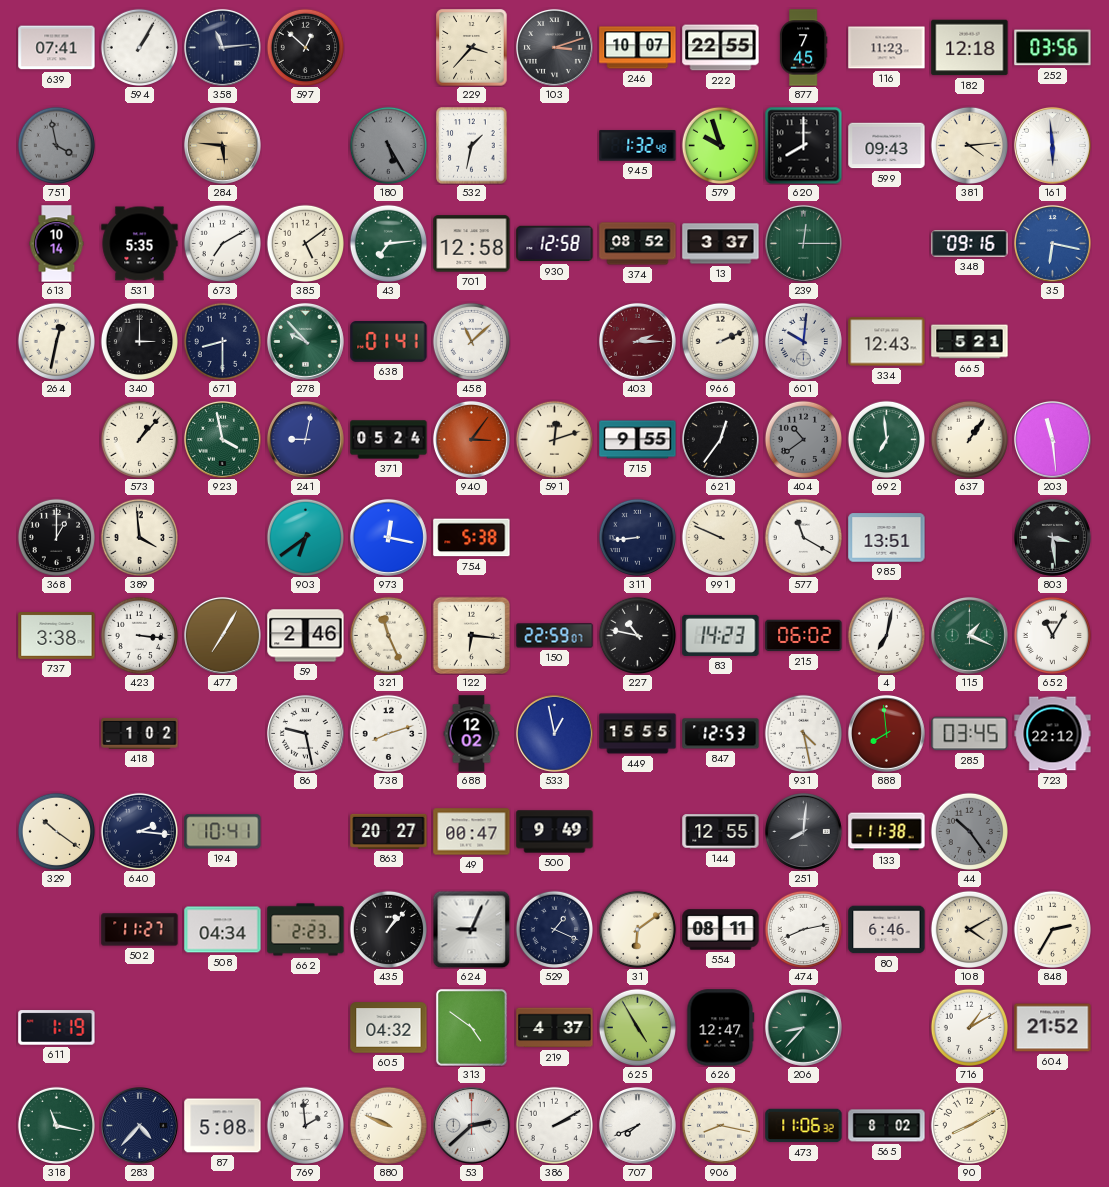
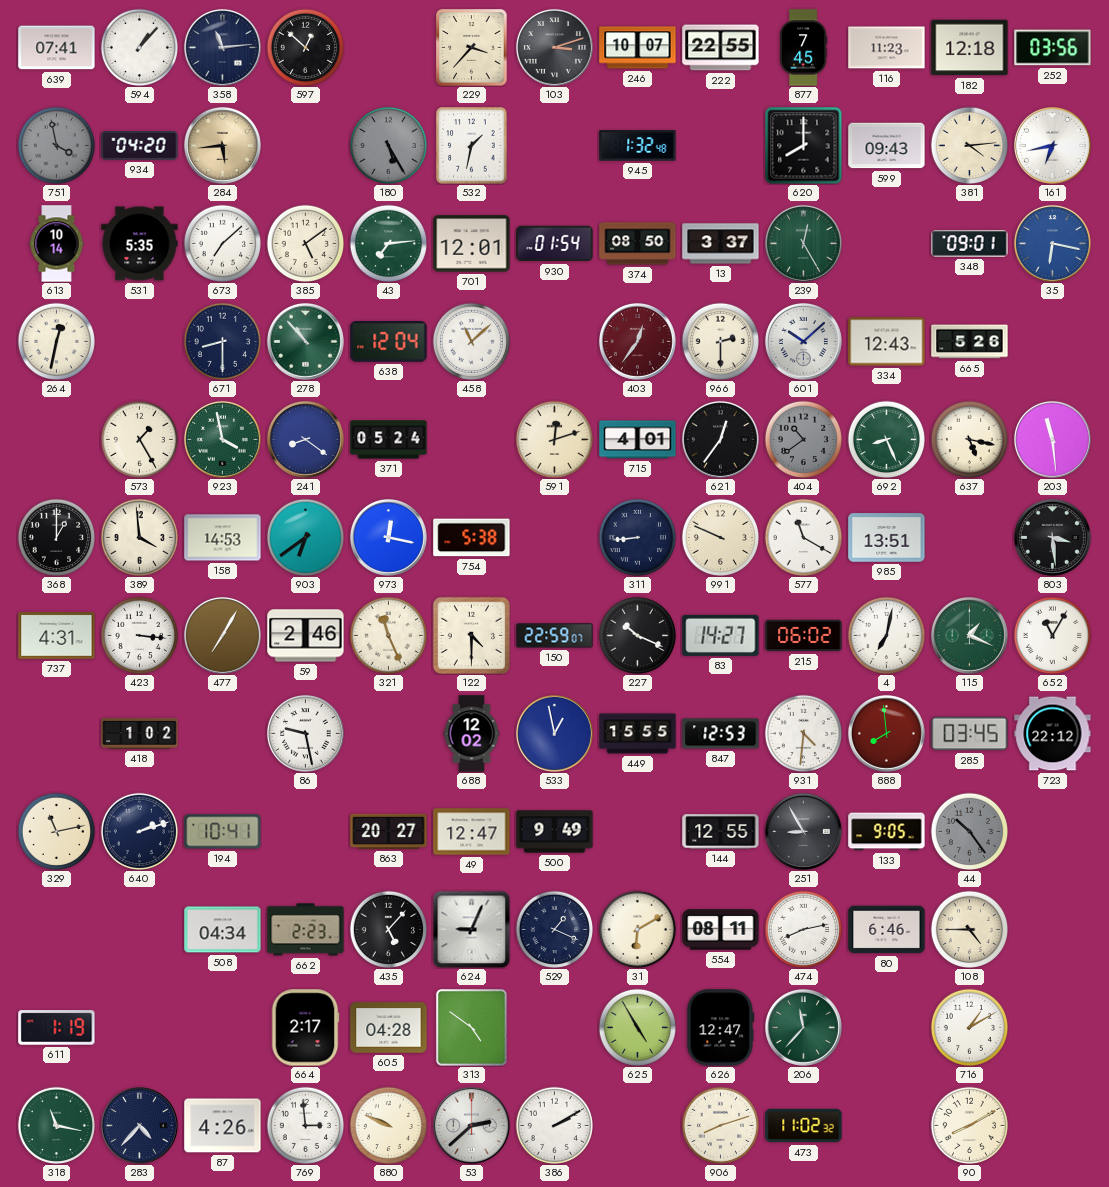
594: 1:05 -> 1:07
934: none -> 04:20
284: 5:46 -> 5:44
579: 9:57 -> none
161: 5:59 -> 6:43
673: 7:10 -> 7:08
701: 12:58 -> 12:01
930: 12:58 -> 01:54
374: 08:52 -> 08:50
239: 12:15 -> 12:25
348: 09:16 -> 09:01
340: 3:00 -> none
278: 9:53 -> 10:53
638: 01:41 -> 12:04
403: 2:15 -> 12:36
966: 2:11 -> 2:30
601: 10:01 -> 10:08
665: 5:21 -> 5:26
573: 1:07 -> 1:25
241: 9:02 -> 8:21
940: 3:06 -> none
715: 9:55 -> 4:01
692: 6:59 -> 8:26
637: 1:06 -> 5:17
158: none -> 14:53
737: 3:38 -> 4:31
122: 6:16 -> 4:30
227: 10:47 -> 10:19
83: 14:23 -> 14:27
738: 8:12 -> none
931: 4:28 -> 4:31
329: 10:21 -> 11:13
640: 2:16 -> 2:12
49: 00:47 -> 12:47
251: 8:01 -> 8:55
133: 11:38 -> 9:05
502: 11:27 -> none
435: 1:07 -> 5:07
31: 6:09 -> 6:10
108: 4:10 -> 4:45
848: 2:35 -> none
664: none -> 2:17
605: 04:32 -> 04:28
219: 4:37 -> none
206: 8:37 -> 11:37
604: 21:52 -> none
87: 5:08 -> 4:26
769: 1:59 -> 2:59
707: 7:41 -> none
906: 8:17 -> 8:12
473: 11:06 -> 11:02
565: 8:02 -> none
